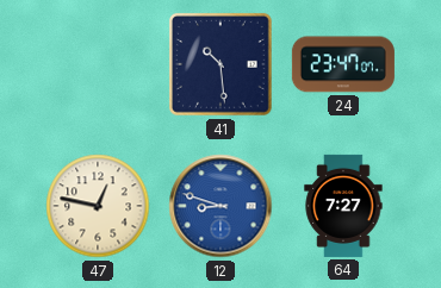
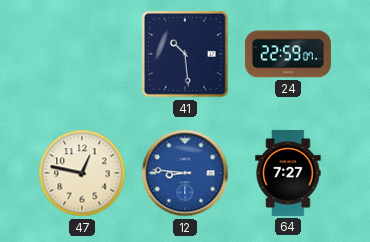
24: 23:47 -> 22:59
12: 8:48 -> 8:46
